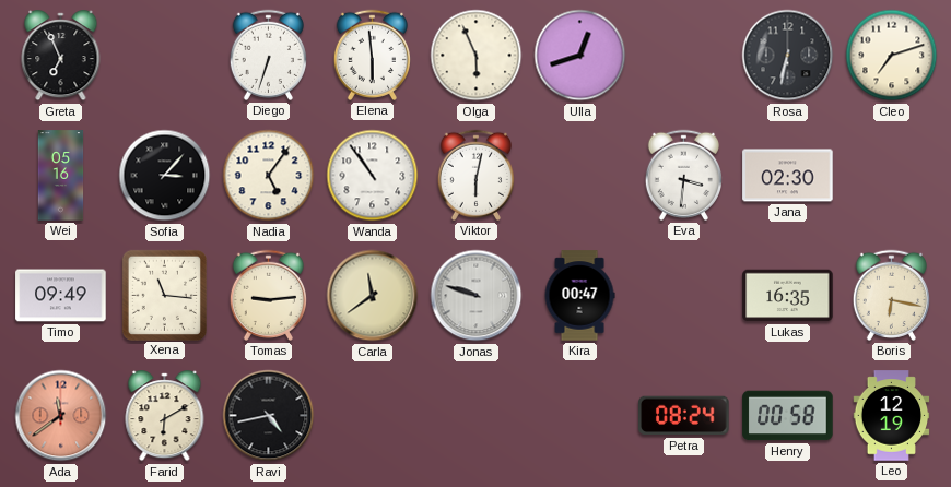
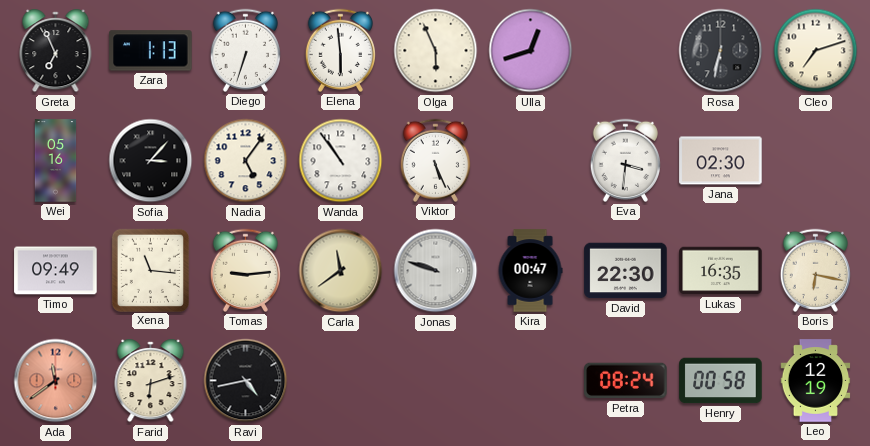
Zara: none -> 1:13
Viktor: 6:02 -> 5:26
David: none -> 22:30
Farid: 6:10 -> 6:12
